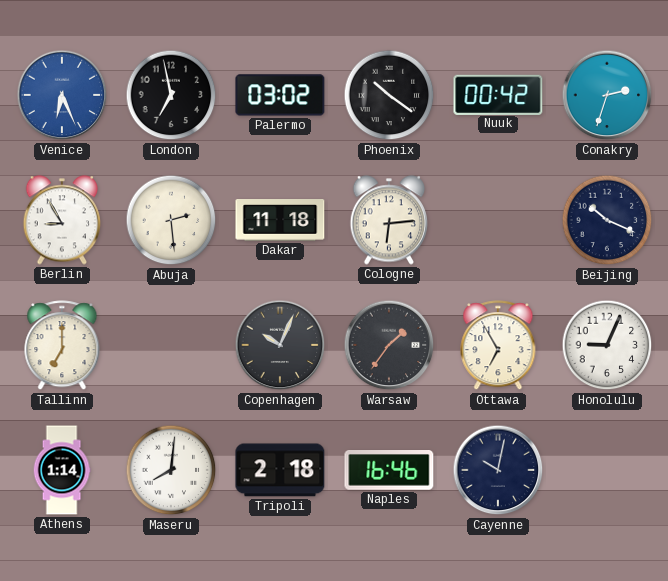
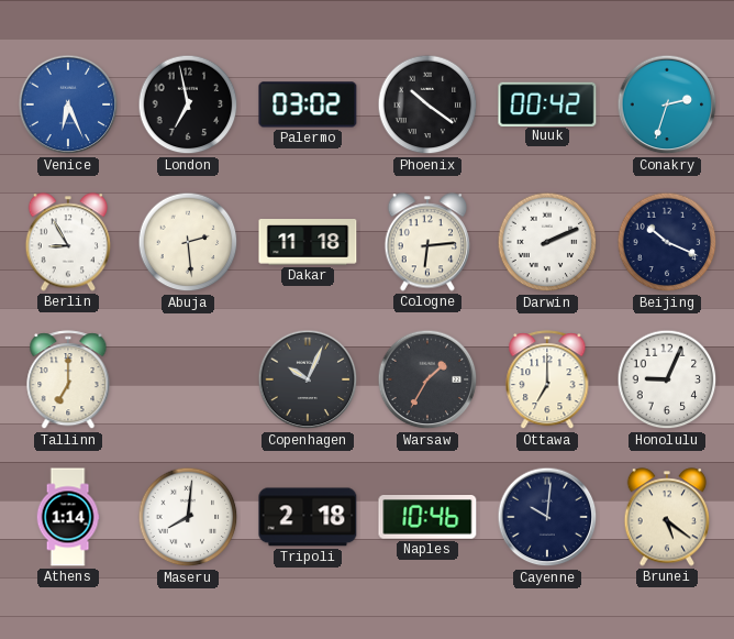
Darwin: none -> 2:11
Warsaw: 1:36 -> 1:35
Ottawa: 6:55 -> 7:00
Naples: 16:46 -> 10:46
Cayenne: 10:02 -> 10:01
Brunei: none -> 5:21
